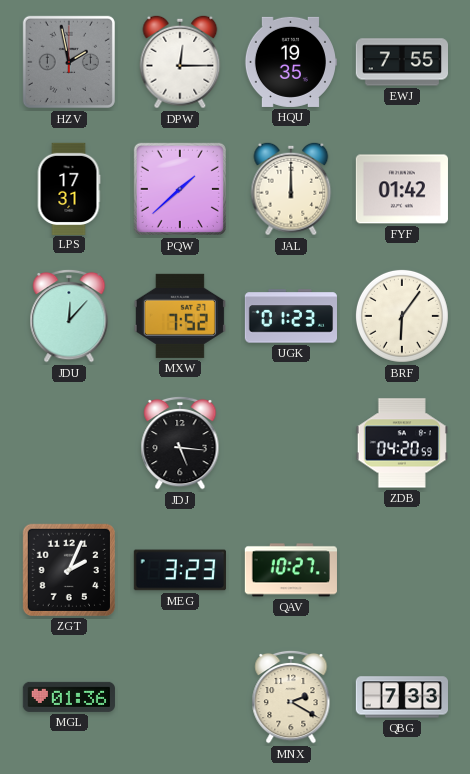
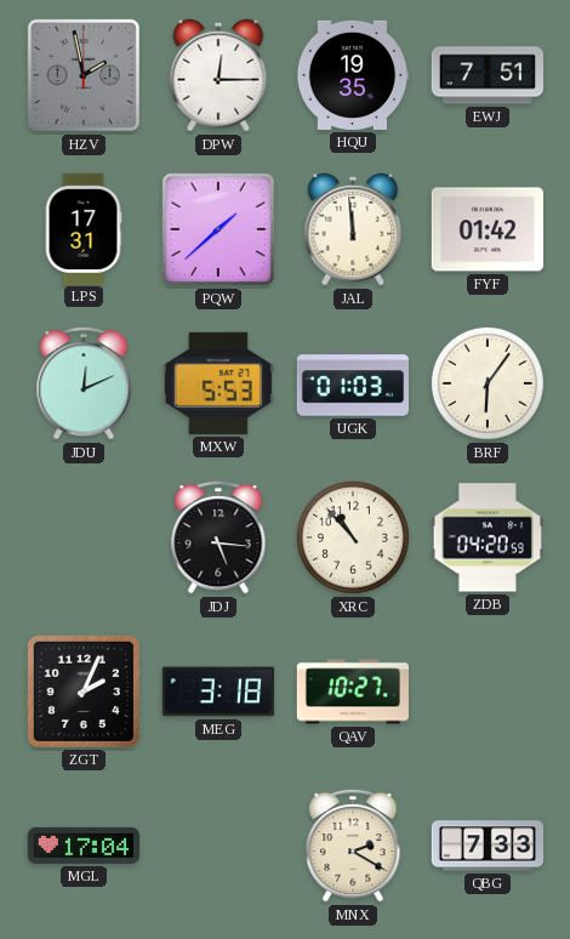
EWJ: 7:55 -> 7:51
JAL: 12:00 -> 11:59
JDU: 12:07 -> 12:11
MXW: 7:52 -> 5:53
UGK: 01:23 -> 01:03
XRC: none -> 10:53
MEG: 3:23 -> 3:18
MGL: 01:36 -> 17:04
